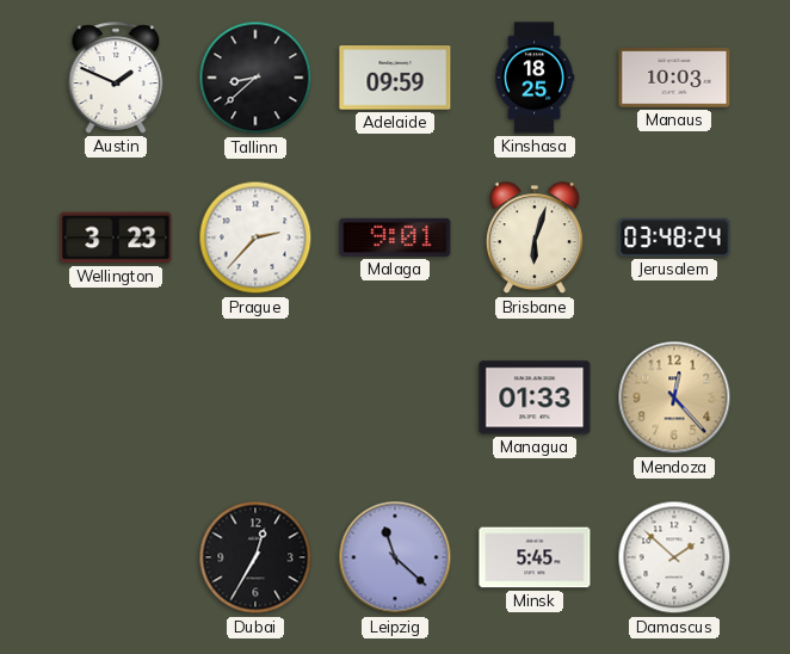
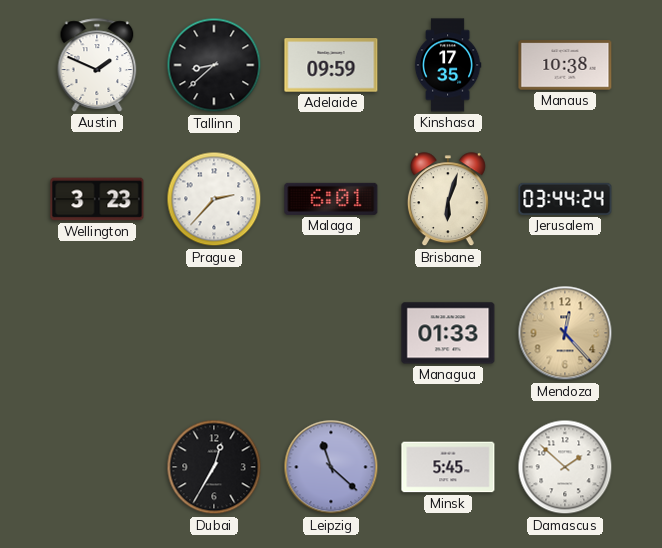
Kinshasa: 18:25 -> 17:35
Manaus: 10:03 -> 10:38
Malaga: 9:01 -> 6:01
Jerusalem: 03:48 -> 03:44
